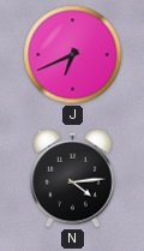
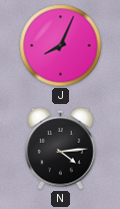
J: 6:41 -> 8:04
